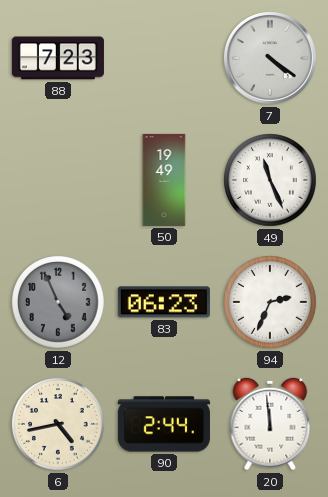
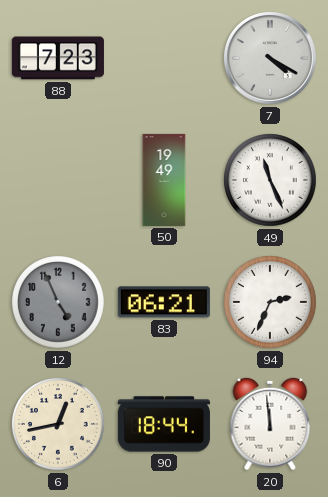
7: 4:21 -> 4:20
83: 06:23 -> 06:21
6: 4:43 -> 12:43
90: 2:44 -> 18:44
